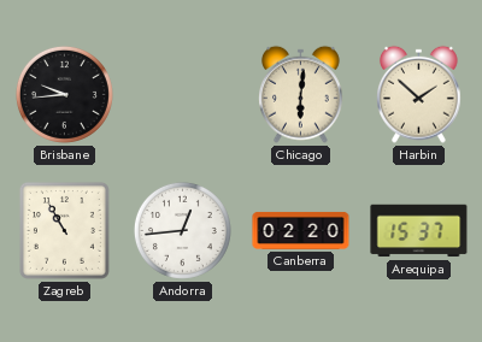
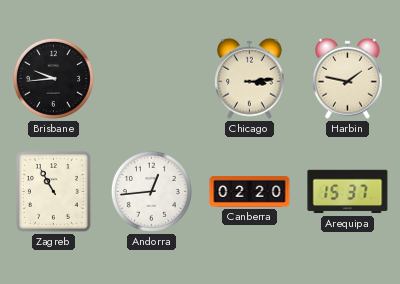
Chicago: 6:01 -> 3:14
Harbin: 1:52 -> 1:47
